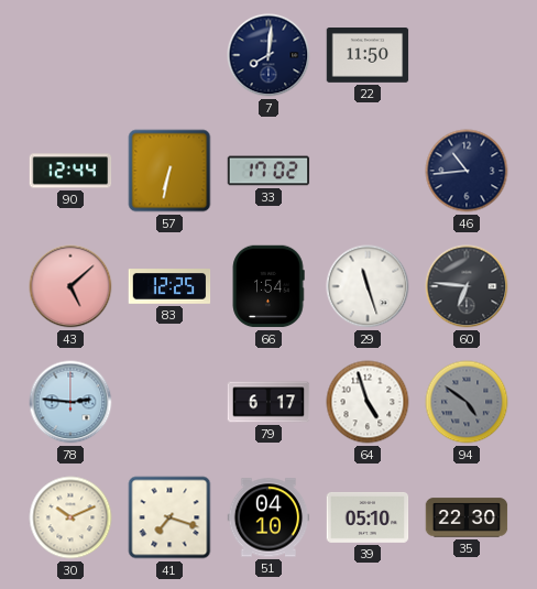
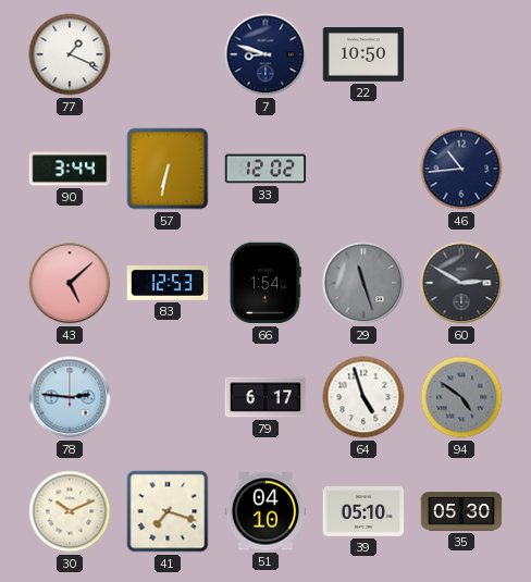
77: none -> 1:19
7: 8:01 -> 8:48
22: 11:50 -> 10:50
90: 12:44 -> 3:44
33: 17:02 -> 12:02
83: 12:25 -> 12:53
29 dial: white -> grey
60: 6:46 -> 2:50
35: 22:30 -> 05:30
